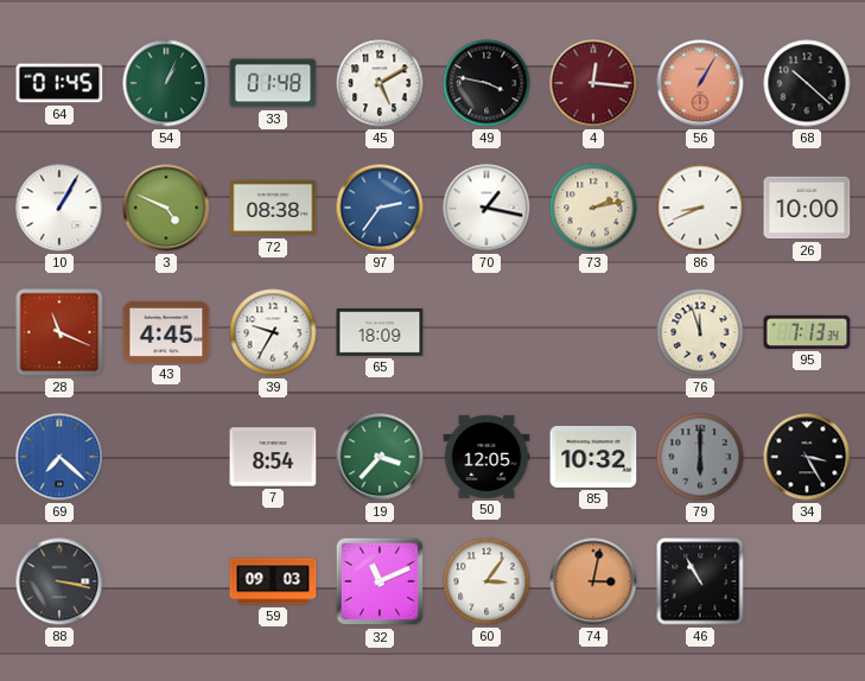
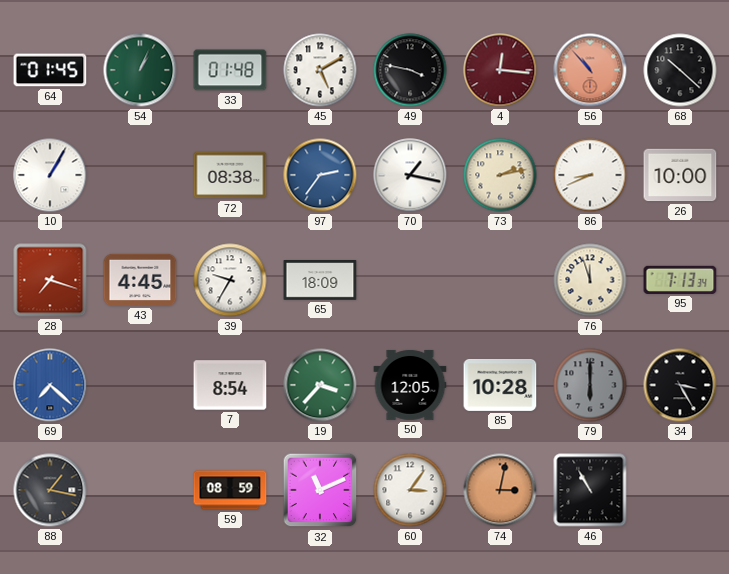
56: 1:05 -> 10:53
3: 4:49 -> none
28: 11:19 -> 7:18
85: 10:32 -> 10:28
88: 3:17 -> 1:17
59: 09:03 -> 08:59
